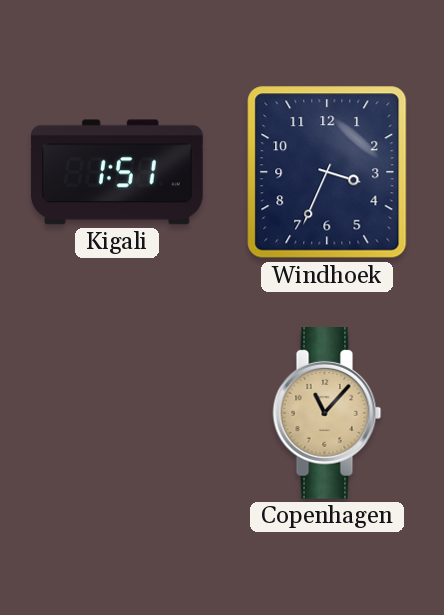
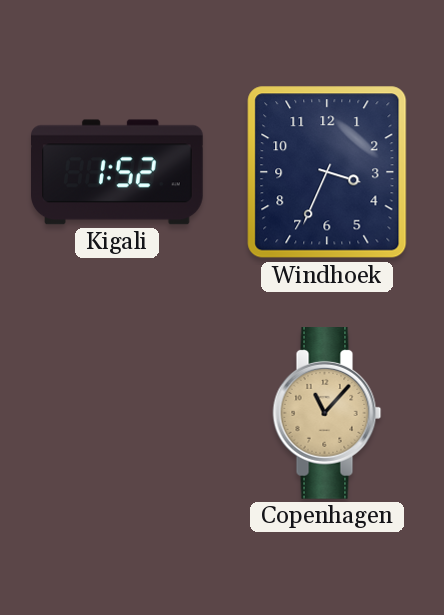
Kigali: 1:51 -> 1:52
